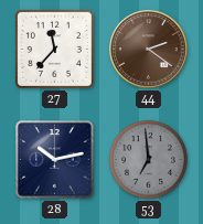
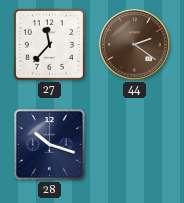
28: 10:13 -> 10:18
53: 6:59 -> none
